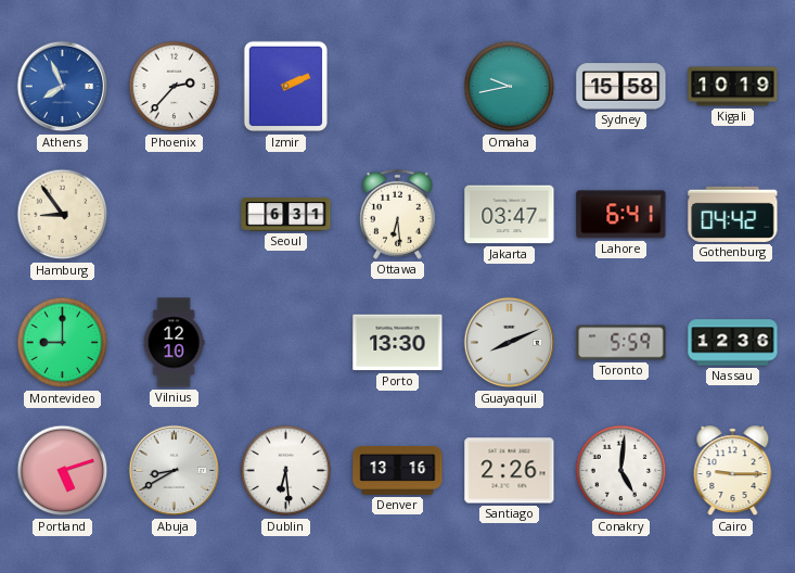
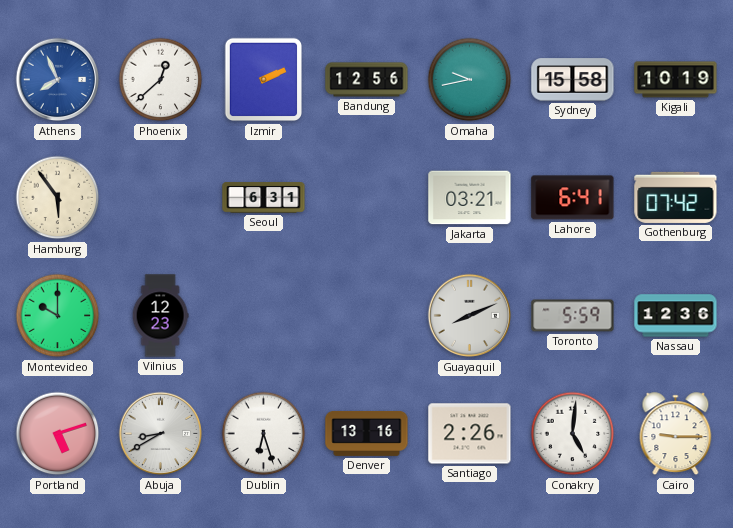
Phoenix: 2:37 -> 12:38
Bandung: none -> 12:56
Hamburg: 8:54 -> 5:54
Ottawa: 6:29 -> none
Jakarta: 03:47 -> 03:21
Gothenburg: 04:42 -> 07:42
Montevideo: 9:00 -> 10:00
Vilnius: 12:10 -> 12:23
Porto: 13:30 -> none
Dublin: 6:29 -> 6:27
